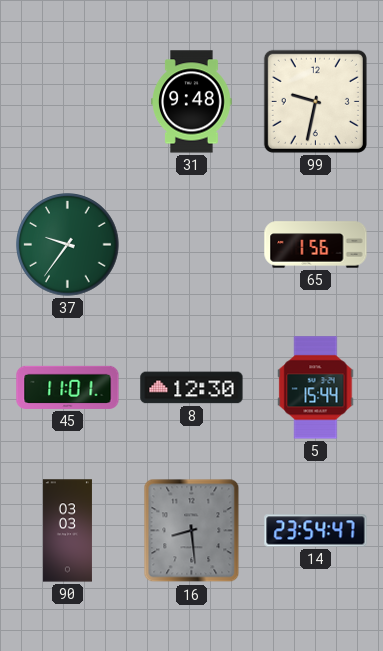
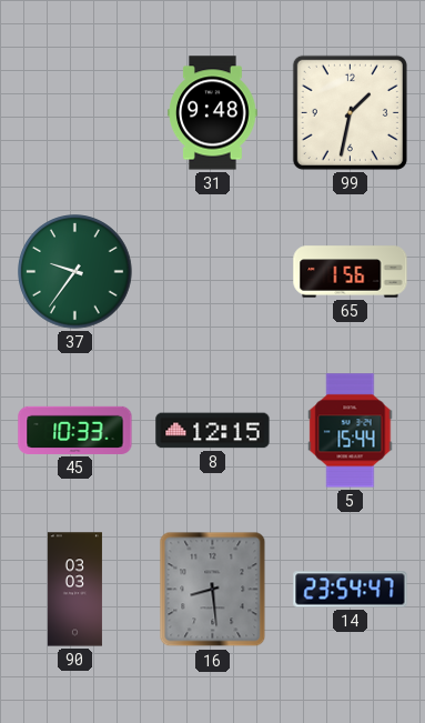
99: 9:32 -> 1:32
45: 11:01 -> 10:33
8: 12:30 -> 12:15
